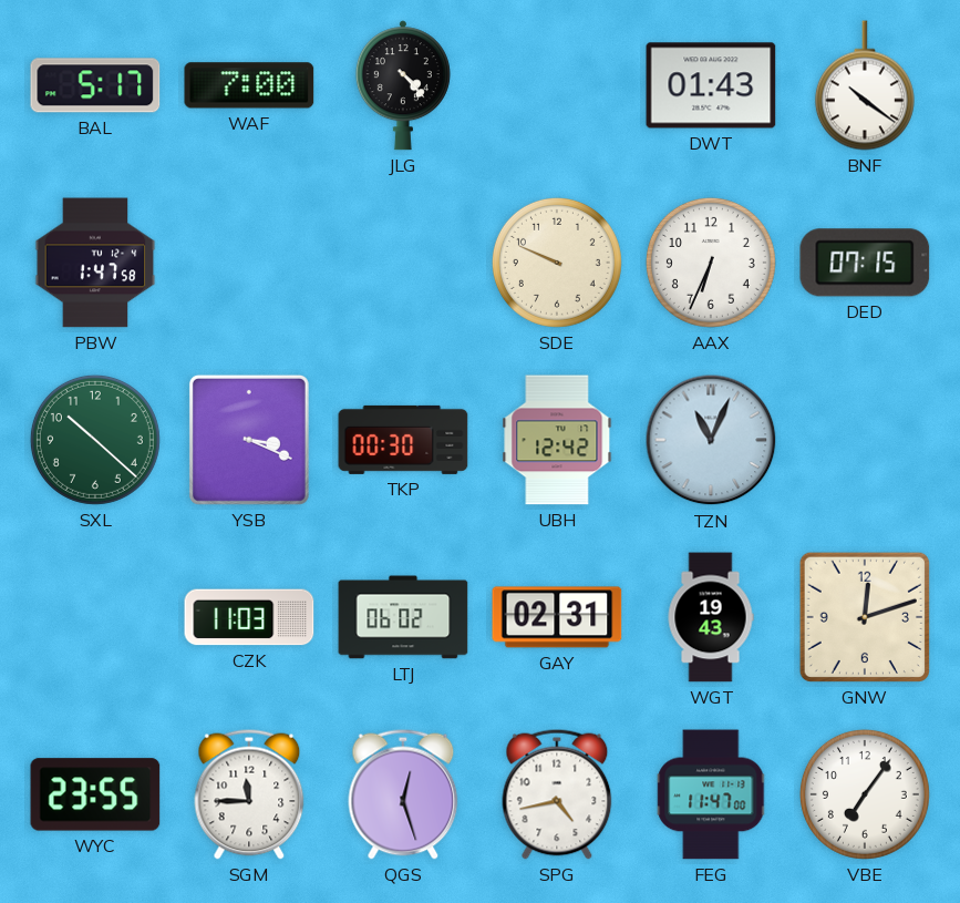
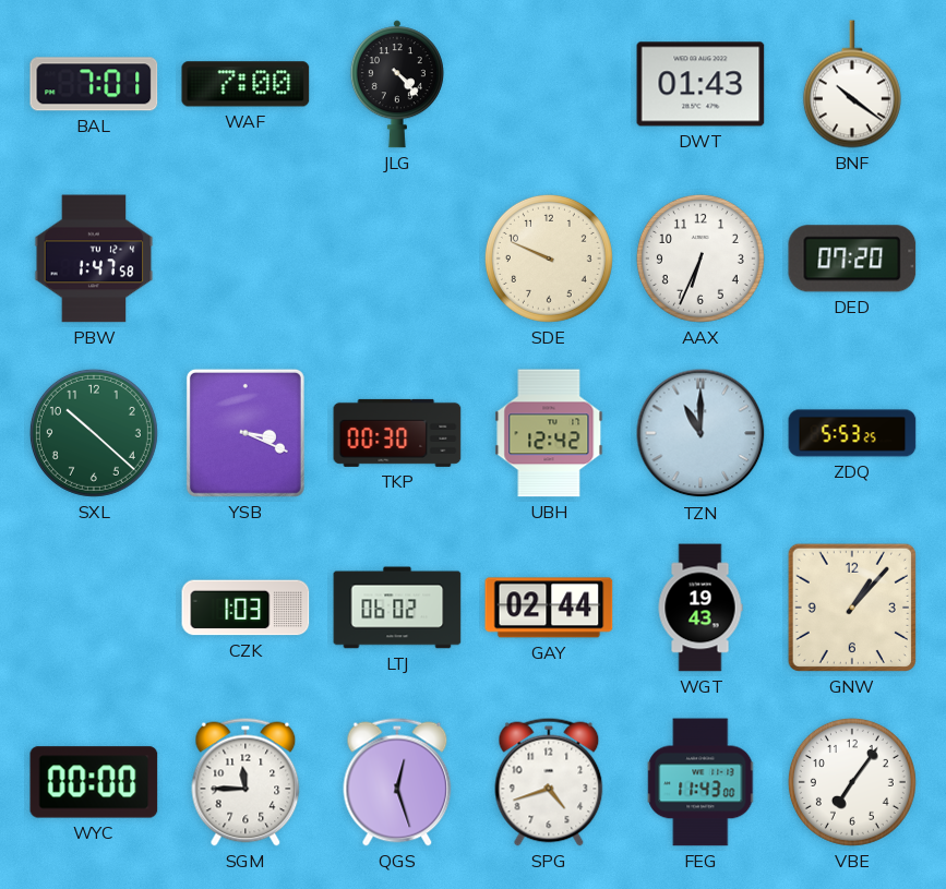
BAL: 5:17 -> 7:01
DED: 07:15 -> 07:20
TZN: 11:04 -> 11:00
ZDQ: none -> 5:53
CZK: 11:03 -> 1:03
GAY: 02:31 -> 02:44
GNW: 12:12 -> 1:07
WYC: 23:55 -> 00:00
SPG: 4:43 -> 4:42
FEG: 11:47 -> 11:43
